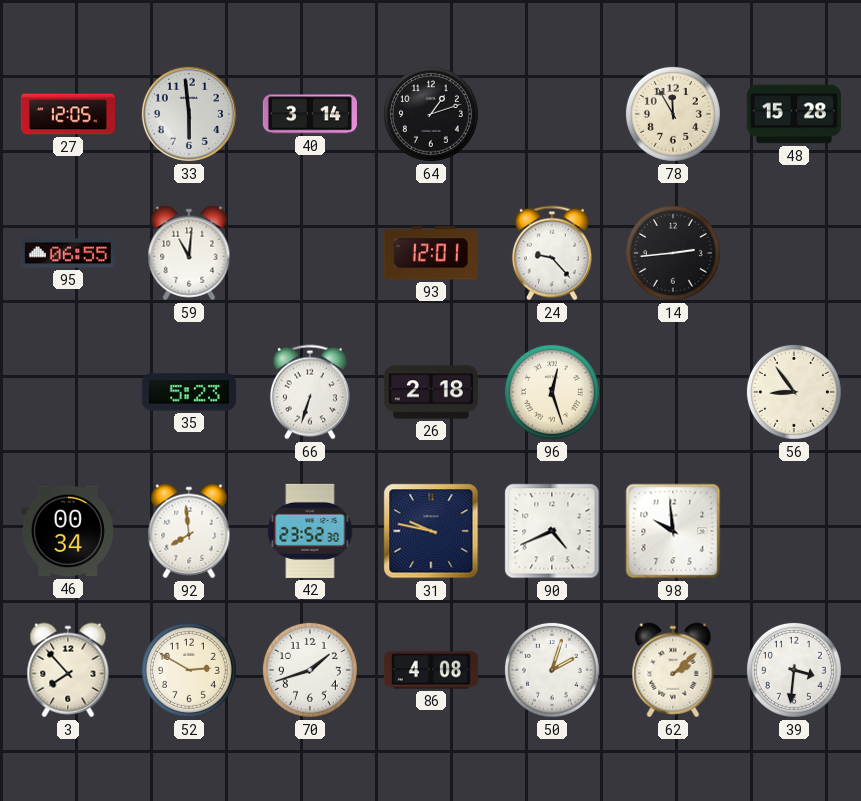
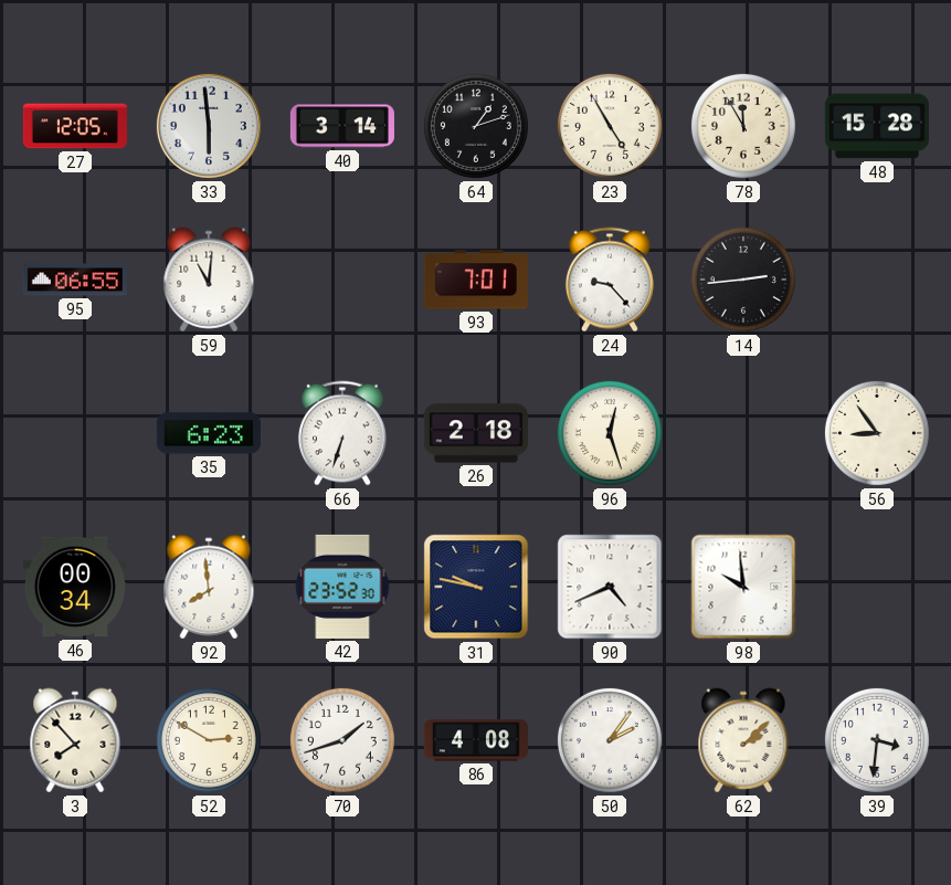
23: none -> 4:55
93: 12:01 -> 7:01
35: 5:23 -> 6:23
50: 2:03 -> 2:06
